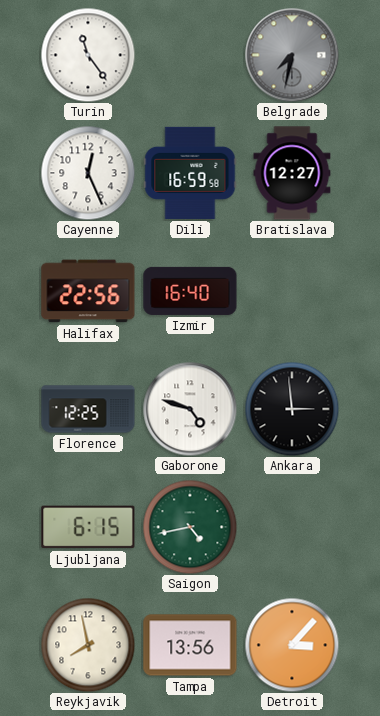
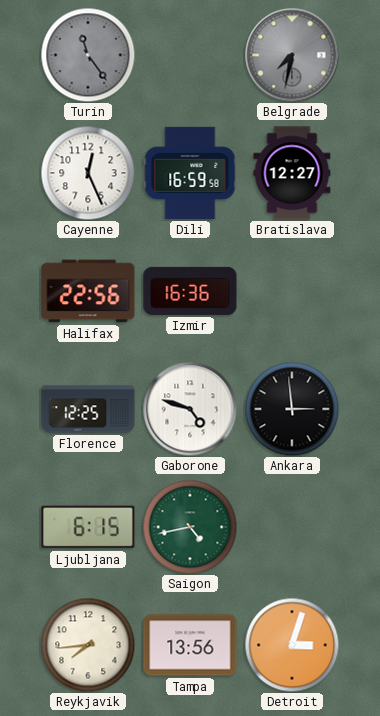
Turin dial: white -> grey
Izmir: 16:40 -> 16:36
Reykjavik: 7:58 -> 7:44
Detroit: 3:07 -> 3:03
